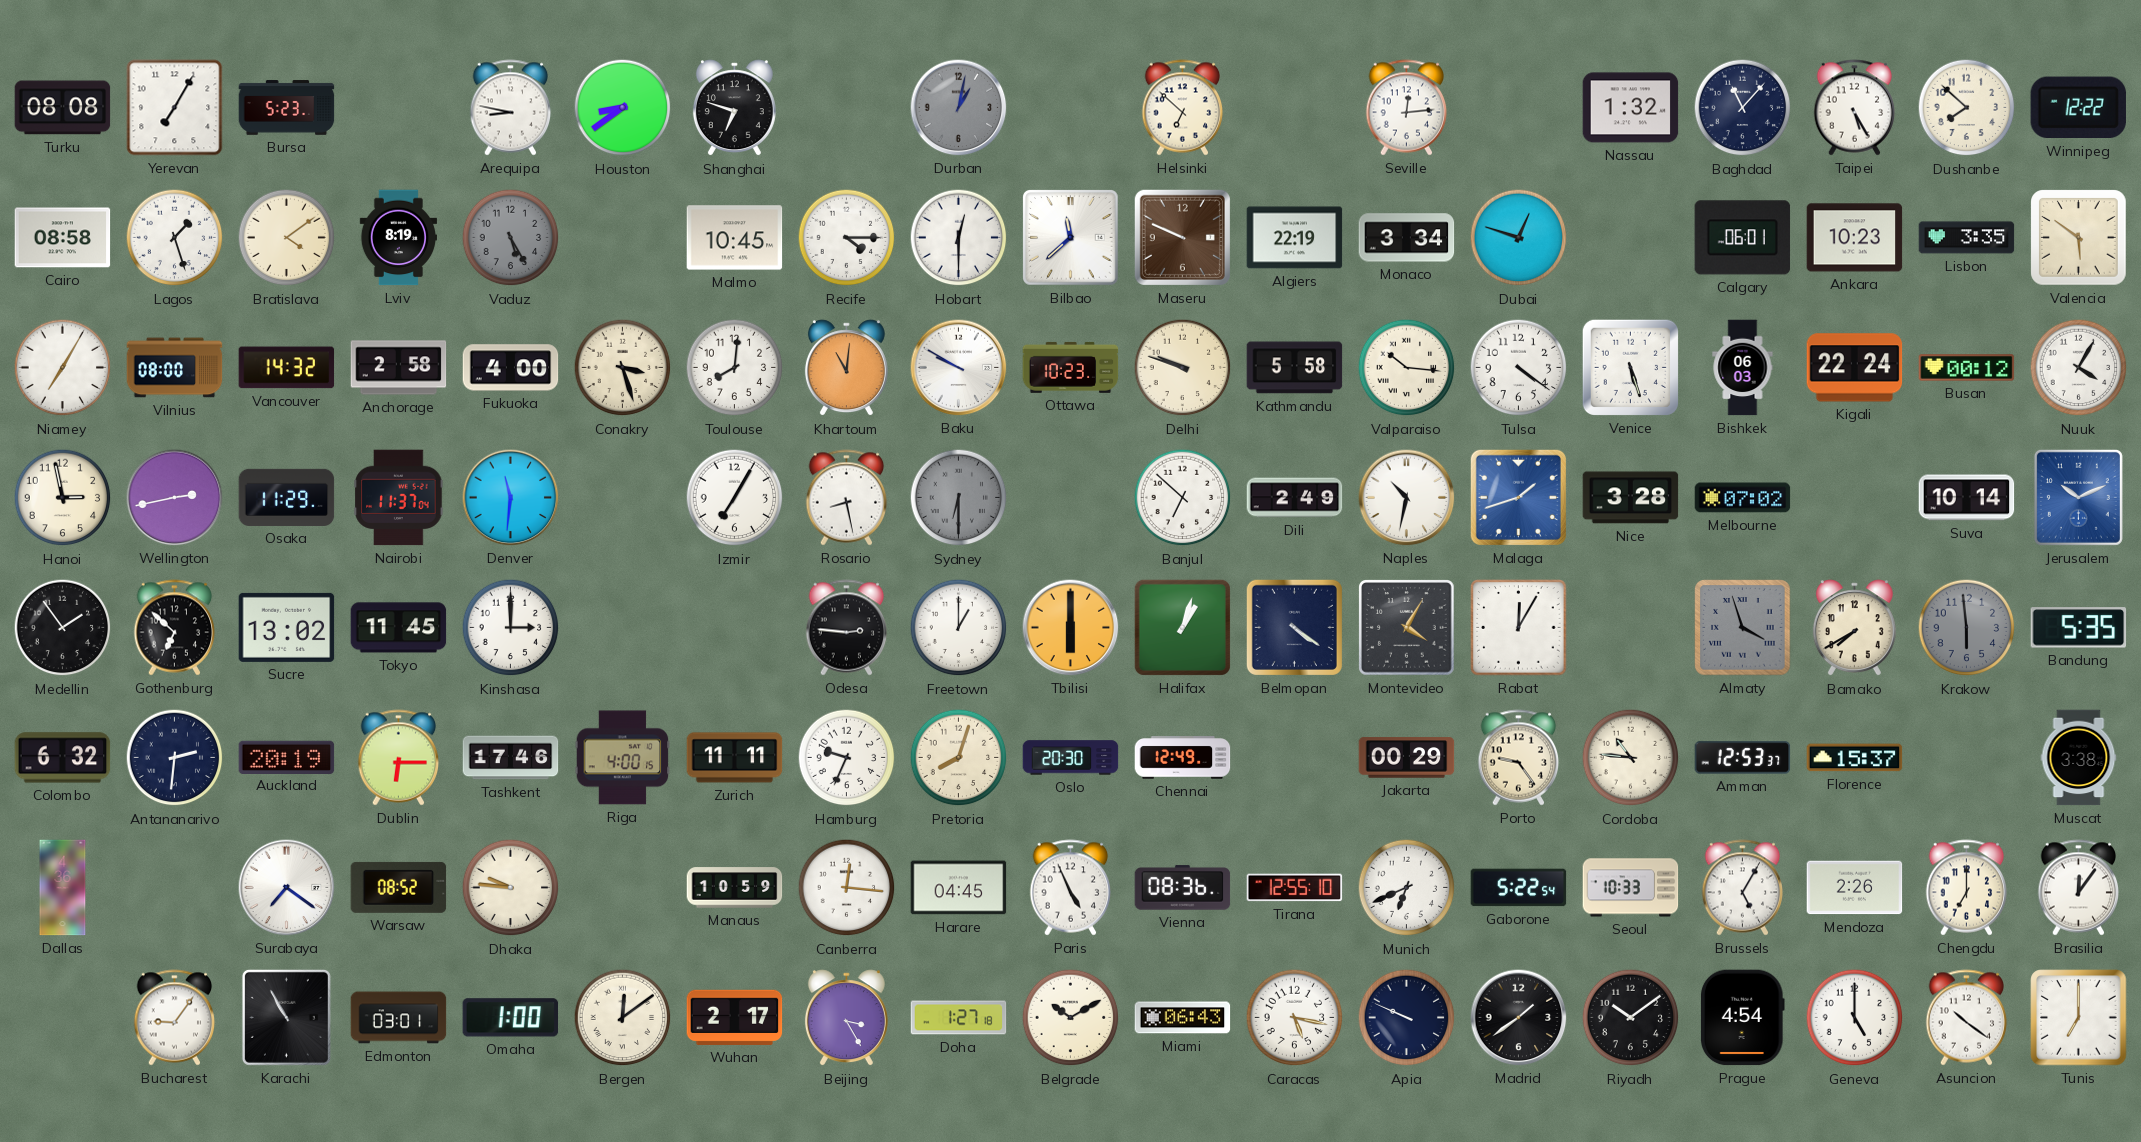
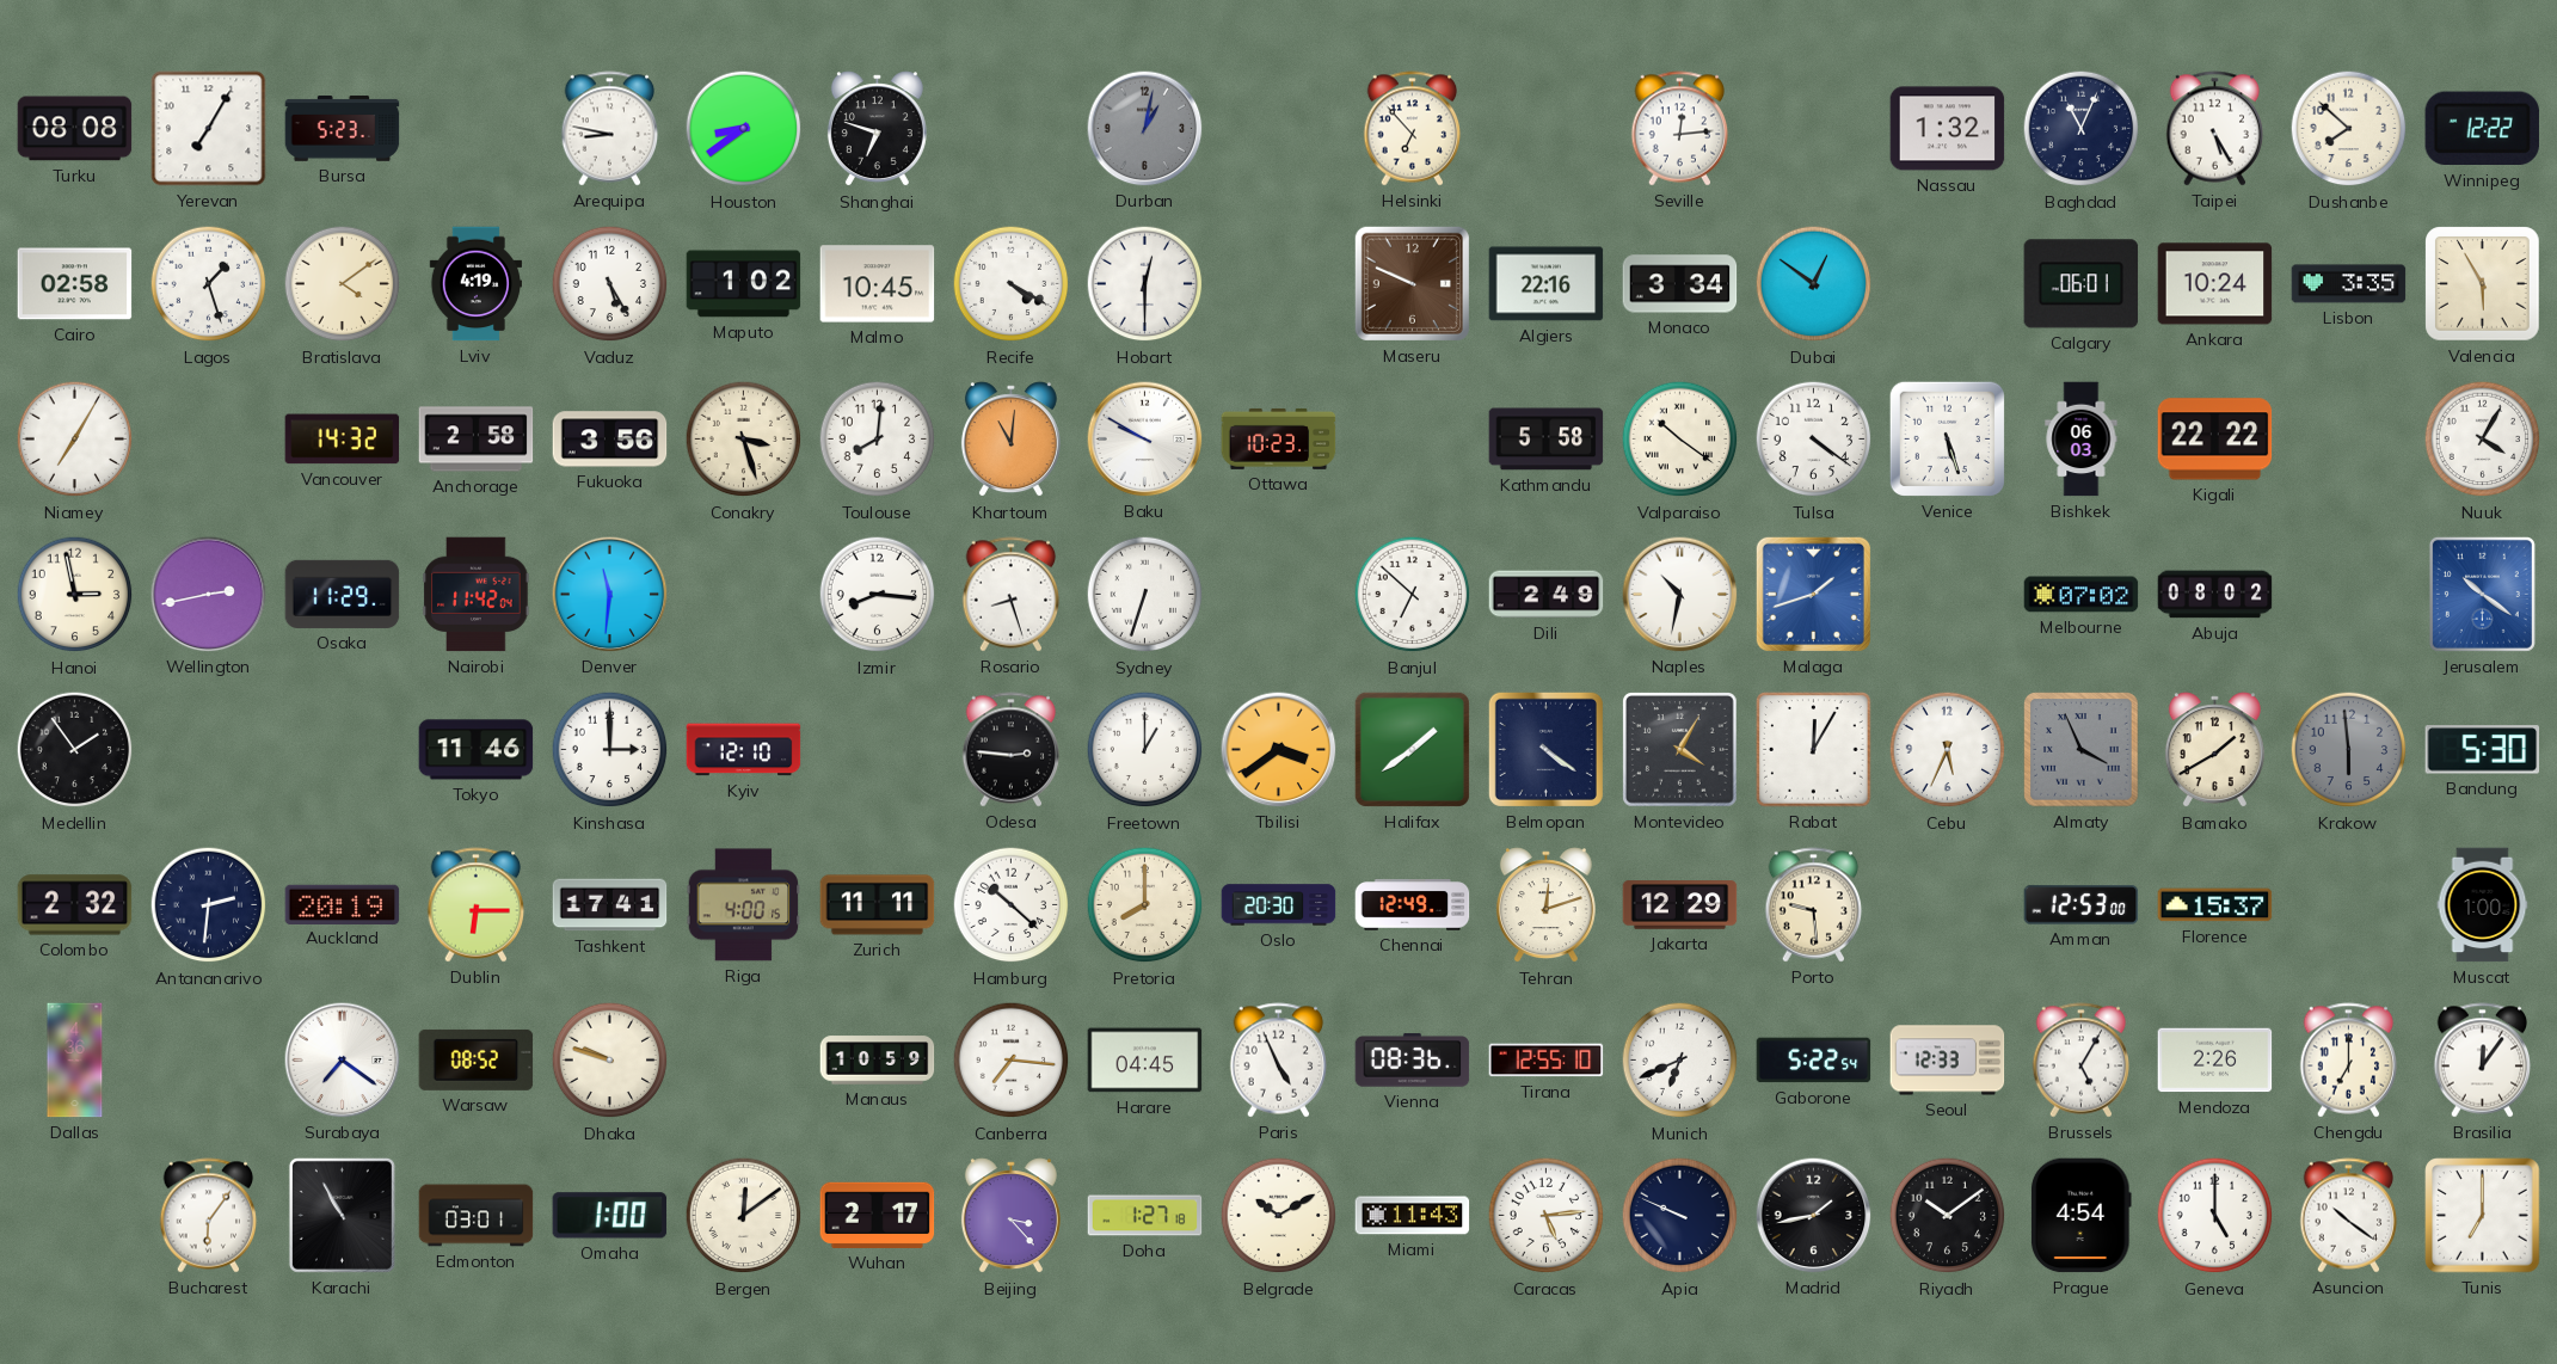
Helsinki: 6:52 -> 6:53
Baghdad: 11:07 -> 11:04
Cairo: 08:58 -> 02:58
Lviv: 8:19 -> 4:19
Vaduz dial: grey -> white
Maputo: none -> 1:02
Recife: 4:15 -> 4:20
Bilbao: 11:38 -> none
Algiers: 22:19 -> 22:16
Dubai: 12:48 -> 12:51
Ankara: 10:23 -> 10:24
Valencia: 5:51 -> 5:55
Vilnius: 08:00 -> none
Fukuoka: 4:00 -> 3:56
Delhi: 9:48 -> none
Valparaiso: 10:16 -> 10:21
Kigali: 22:24 -> 22:22
Busan: 00:12 -> none
Nairobi: 11:37 -> 11:42
Izmir: 7:05 -> 8:16
Rosario: 8:28 -> 8:27
Sydney: 6:30 -> 6:33
Sydney dial: grey -> white
Nice: 3:28 -> none
Abuja: none -> 08:02
Suva: 10:14 -> none
Jerusalem: 10:11 -> 10:21
Gothenburg: 6:52 -> none
Sucre: 13:02 -> none
Tokyo: 11:45 -> 11:46
Kyiv: none -> 12:10
Tbilisi: 6:00 -> 3:39
Halifax: 1:03 -> 1:39
Cebu: none -> 5:34
Almaty: 3:57 -> 3:56
Bamako: 7:40 -> 1:40
Bandung: 5:35 -> 5:30
Colombo: 6:32 -> 2:32
Tashkent: 17:46 -> 17:41
Hamburg: 9:34 -> 10:22
Pretoria: 8:03 -> 8:00
Tehran: none -> 12:12
Jakarta: 00:29 -> 12:29
Porto: 9:24 -> 9:29
Cordoba: 10:46 -> none
Amman: 12:53:37 -> 12:53:00
Muscat: 3:38 -> 1:00
Dhaka: 9:46 -> 9:48
Canberra: 12:16 -> 7:16
Seoul: 10:33 -> 12:33
Bucharest: 9:06 -> 6:06
Beijing: 3:25 -> 3:23
Miami: 06:43 -> 11:43
Caracas: 5:17 -> 5:14
Madrid: 1:39 -> 1:43
